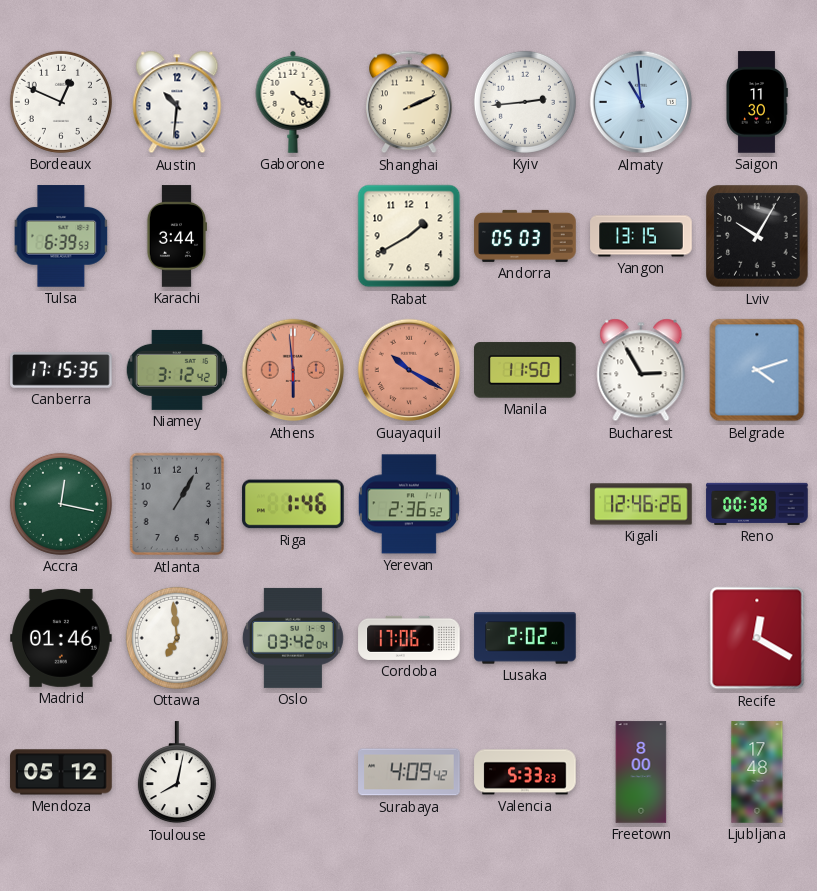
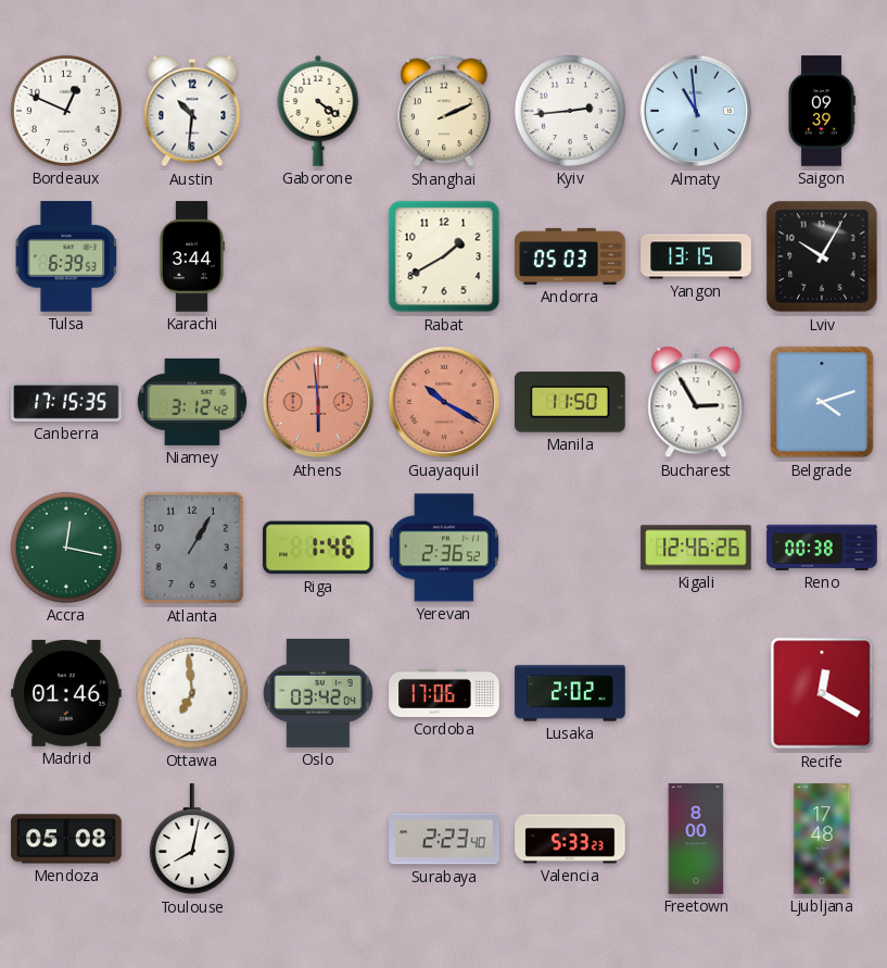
Saigon: 11:30 -> 09:39
Mendoza: 05:12 -> 05:08
Surabaya: 4:09 -> 2:23
